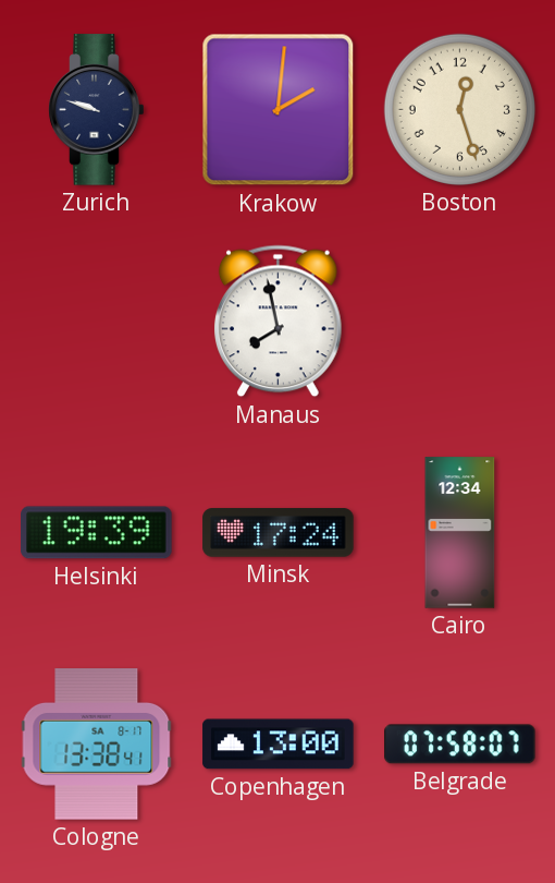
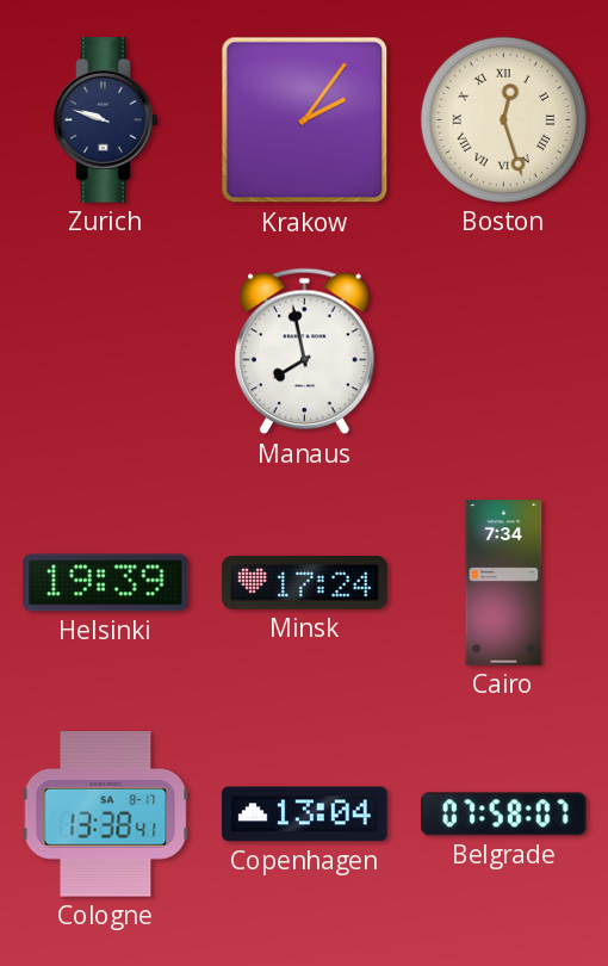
Krakow: 2:01 -> 2:06
Boston numerals: Arabic -> Roman
Cairo: 12:34 -> 7:34
Copenhagen: 13:00 -> 13:04
